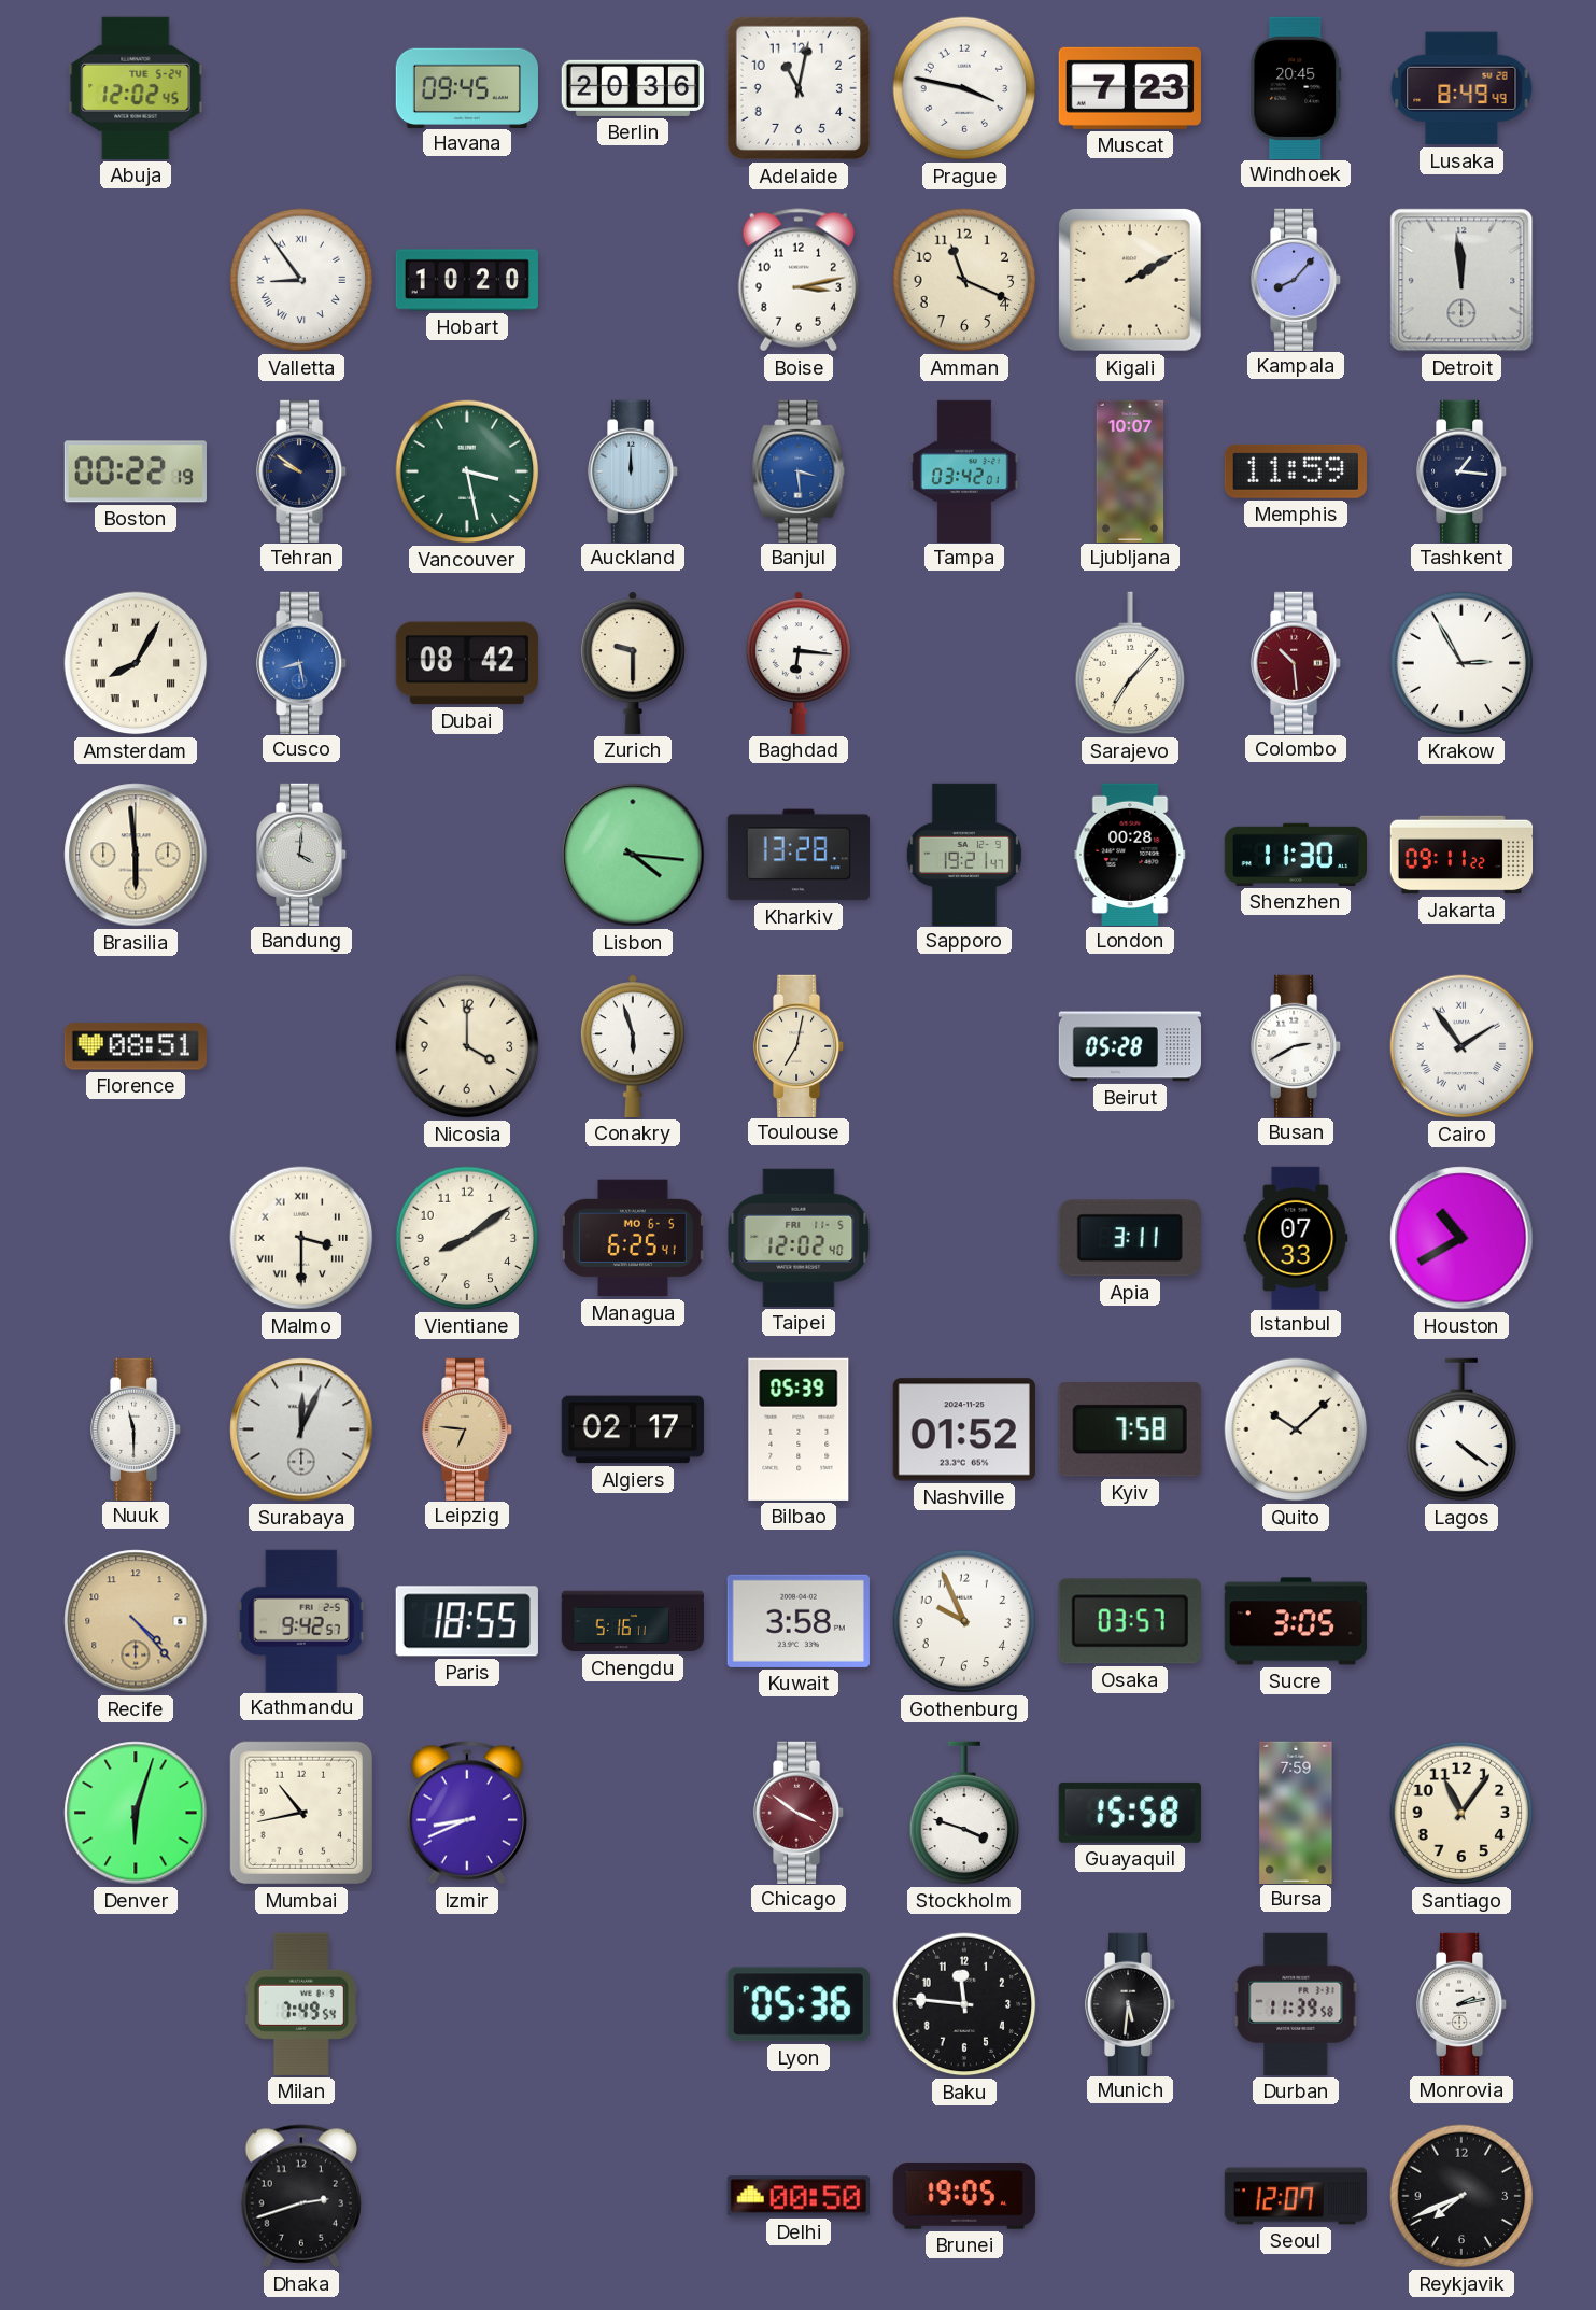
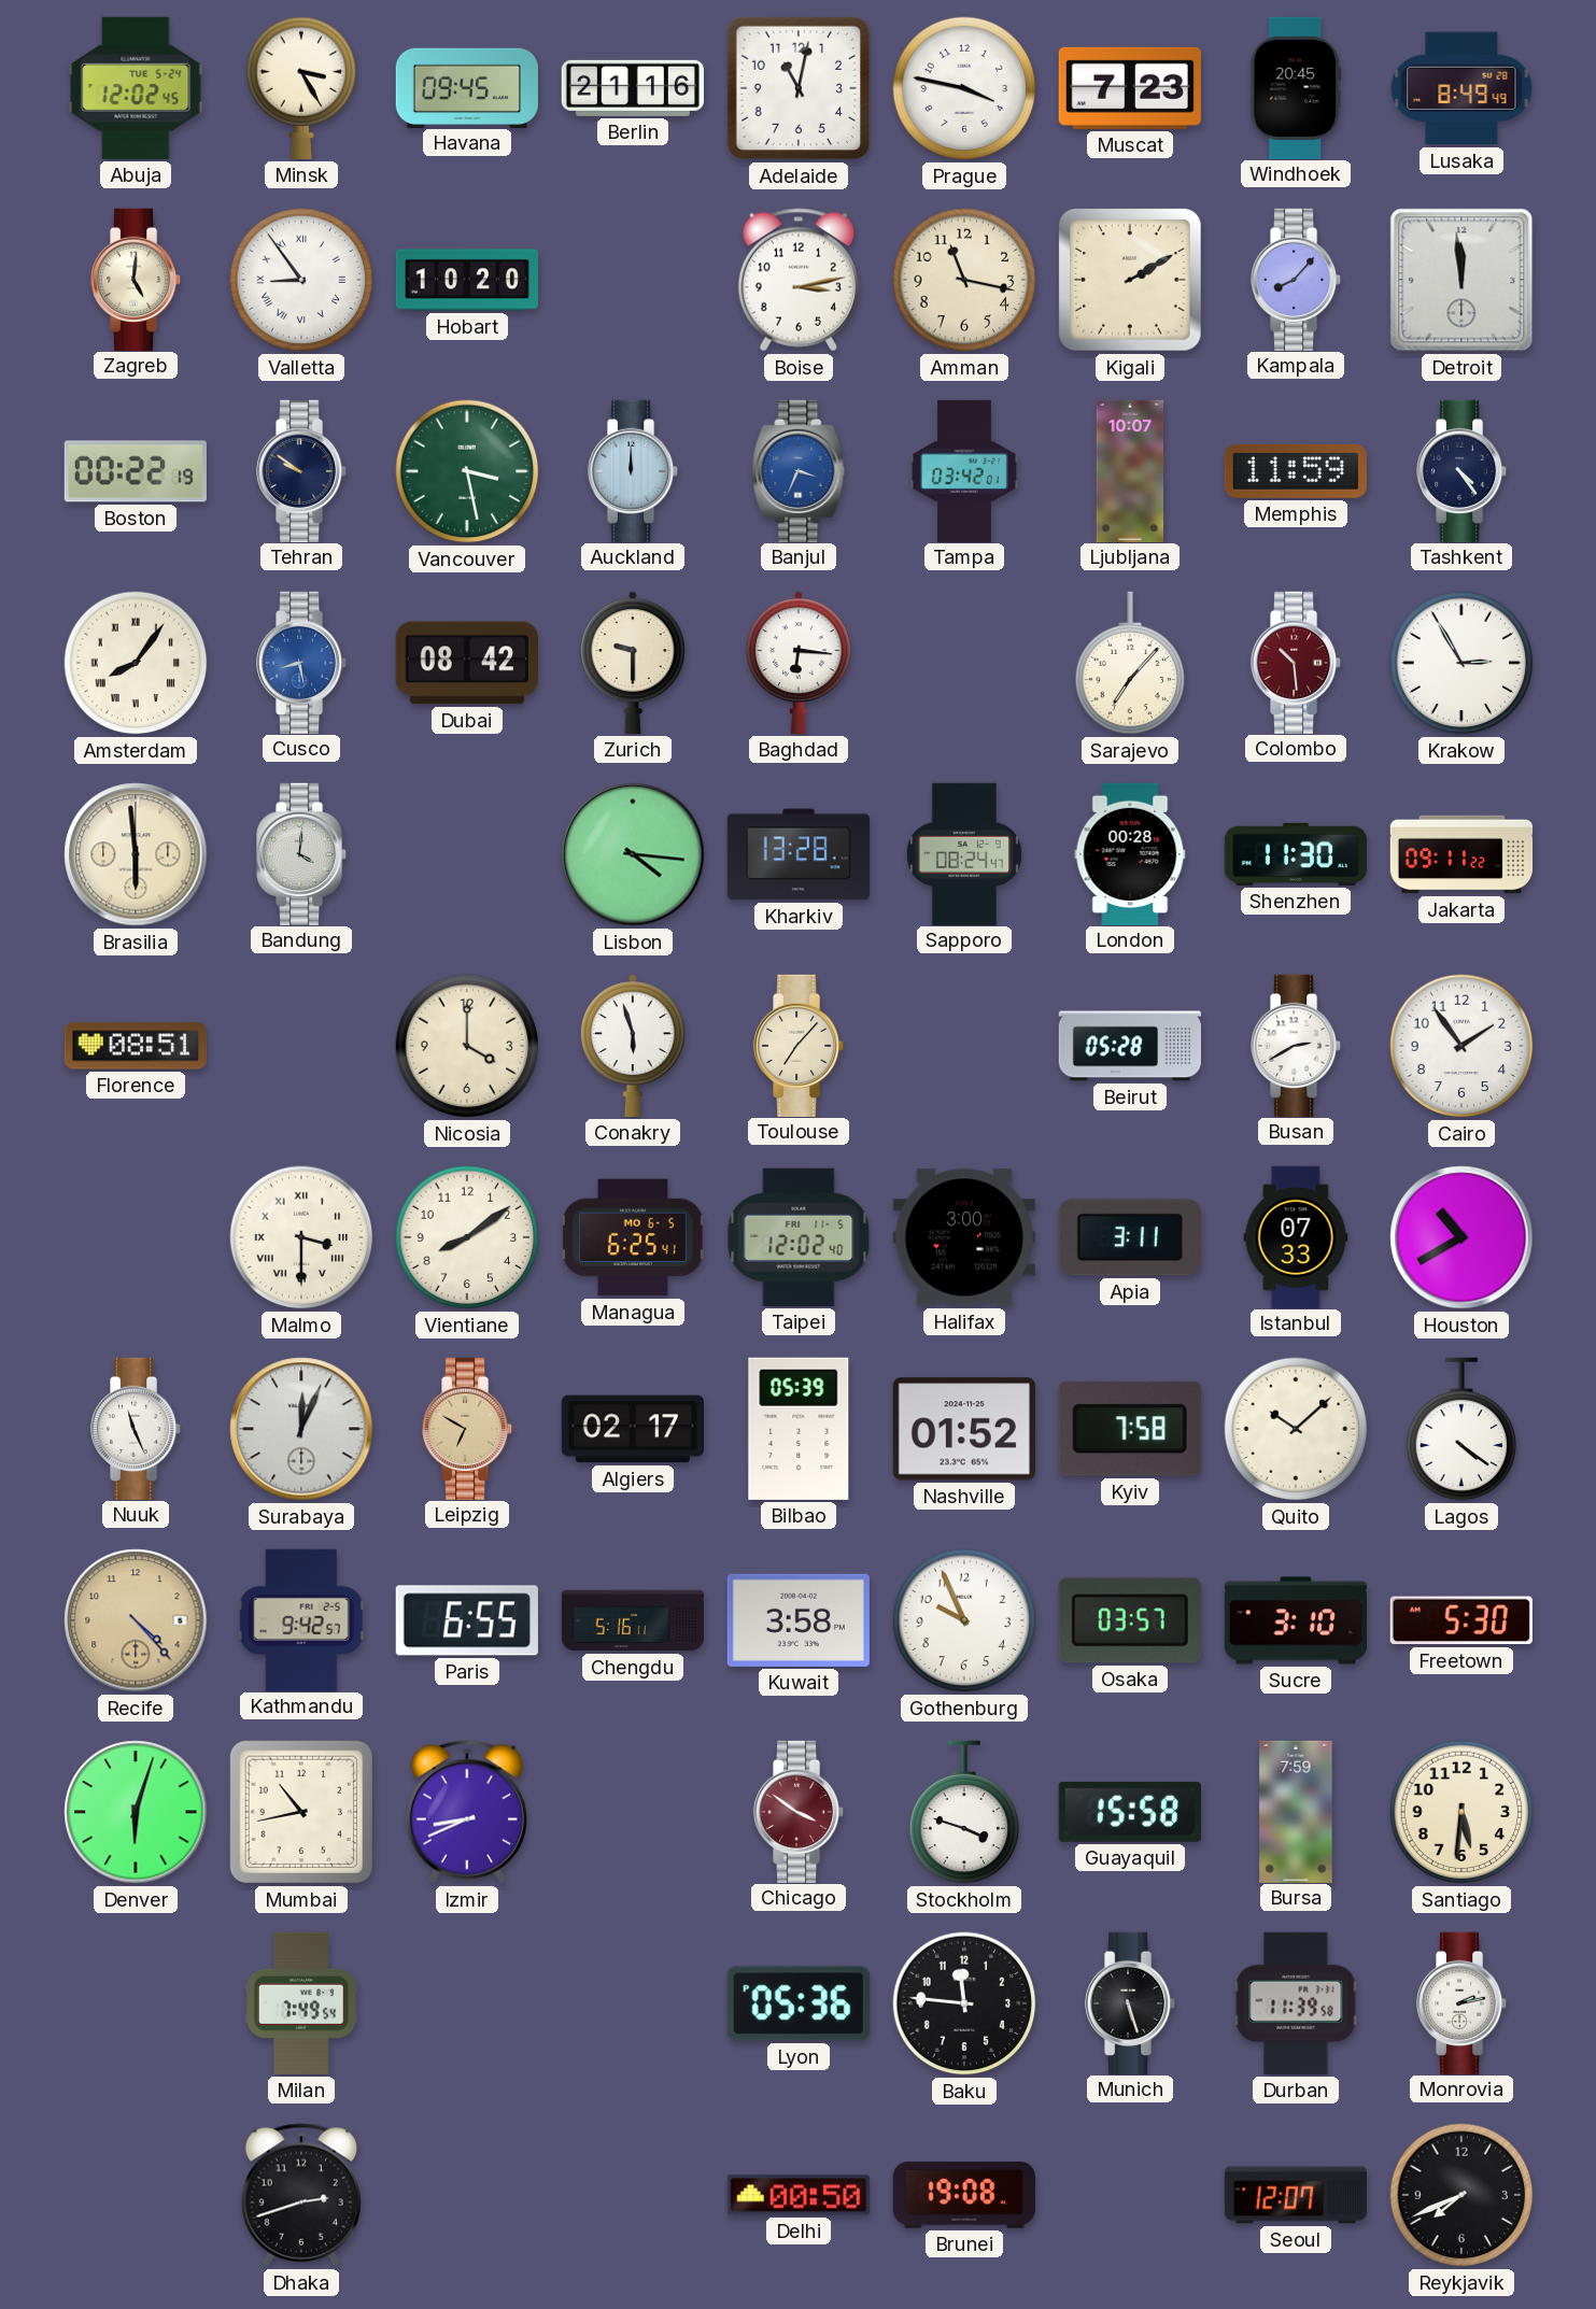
Minsk: none -> 3:25
Berlin: 20:36 -> 21:16
Zagreb: none -> 5:01
Amman: 11:19 -> 11:17
Banjul: 3:29 -> 3:34
Tashkent: 1:16 -> 4:24
Amsterdam: 8:05 -> 8:06
Sapporo: 19:21 -> 08:24
Toulouse: 7:02 -> 7:07
Cairo numerals: Roman -> Arabic
Halifax: none -> 3:00
Nuuk: 11:30 -> 11:26
Leipzig: 6:46 -> 6:50
Paris: 18:55 -> 6:55
Sucre: 3:05 -> 3:10
Freetown: none -> 5:30
Santiago: 11:06 -> 5:31
Munich: 5:31 -> 5:27
Brunei: 19:05 -> 19:08
